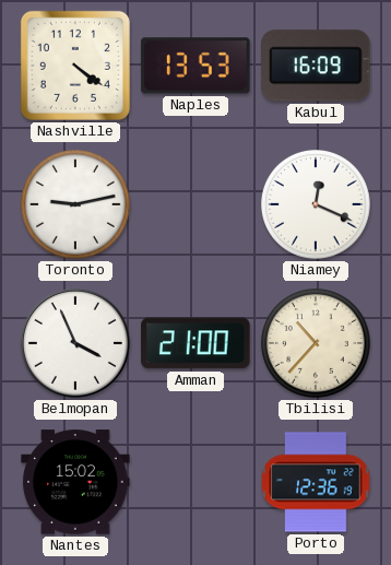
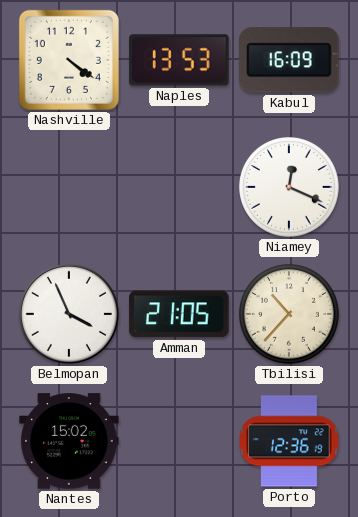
Toronto: 9:13 -> none
Amman: 21:00 -> 21:05
